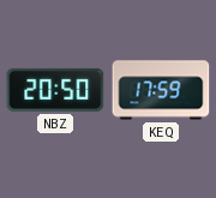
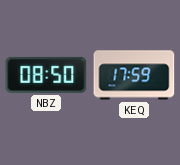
NBZ: 20:50 -> 08:50
